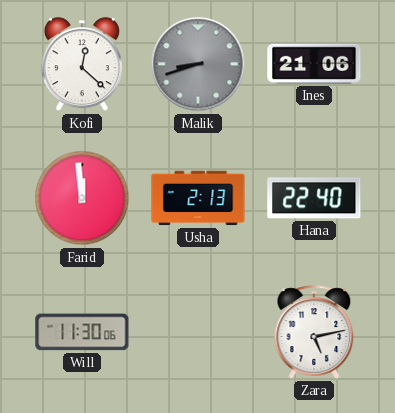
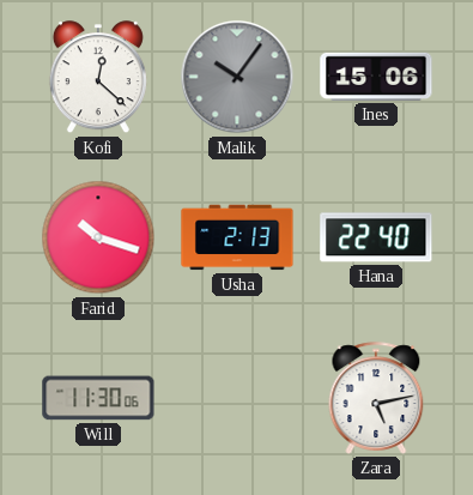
Malik: 8:42 -> 10:06
Ines: 21:06 -> 15:06
Farid: 11:59 -> 10:18
